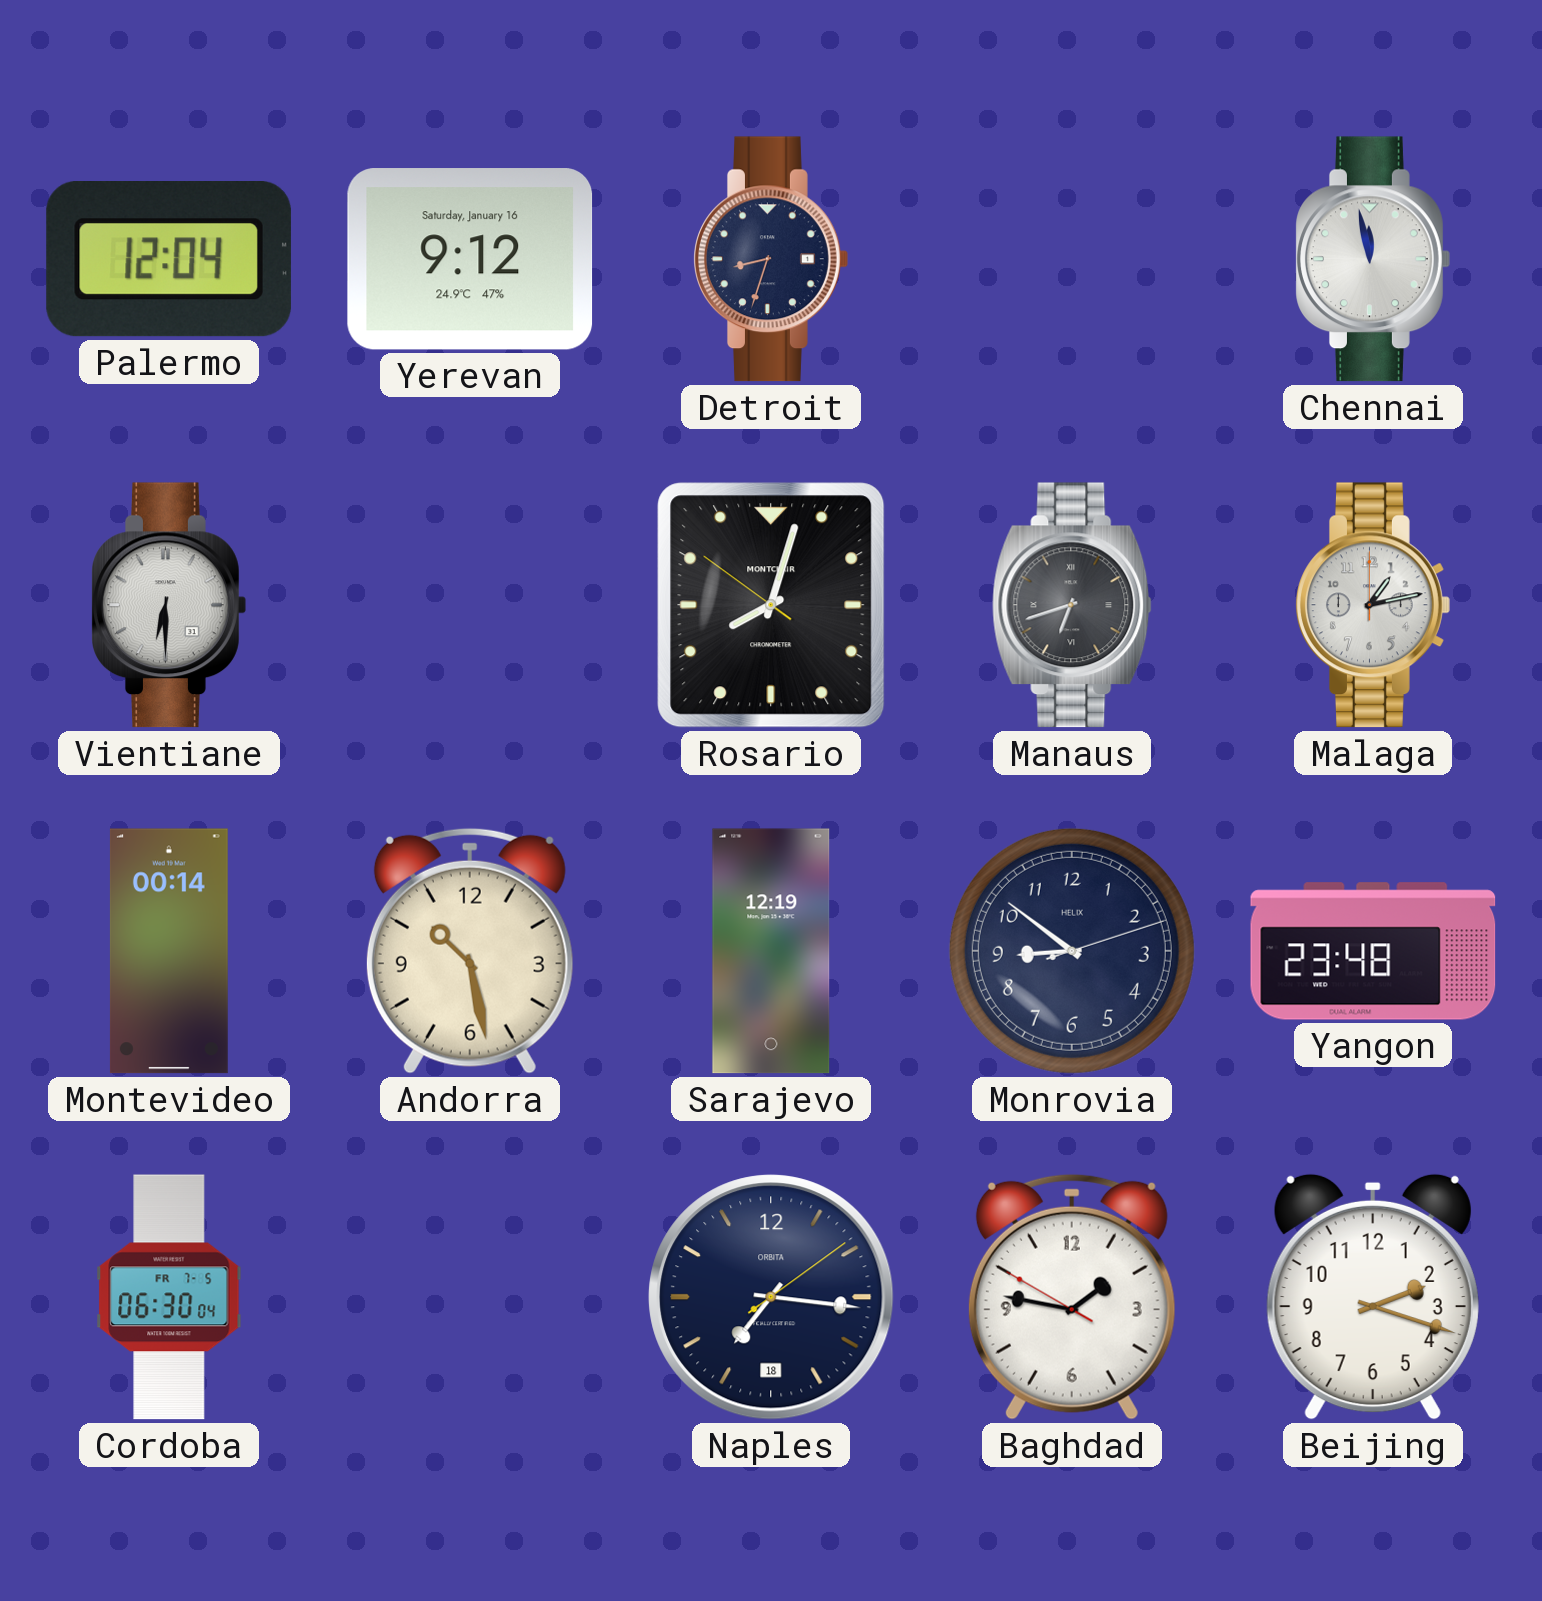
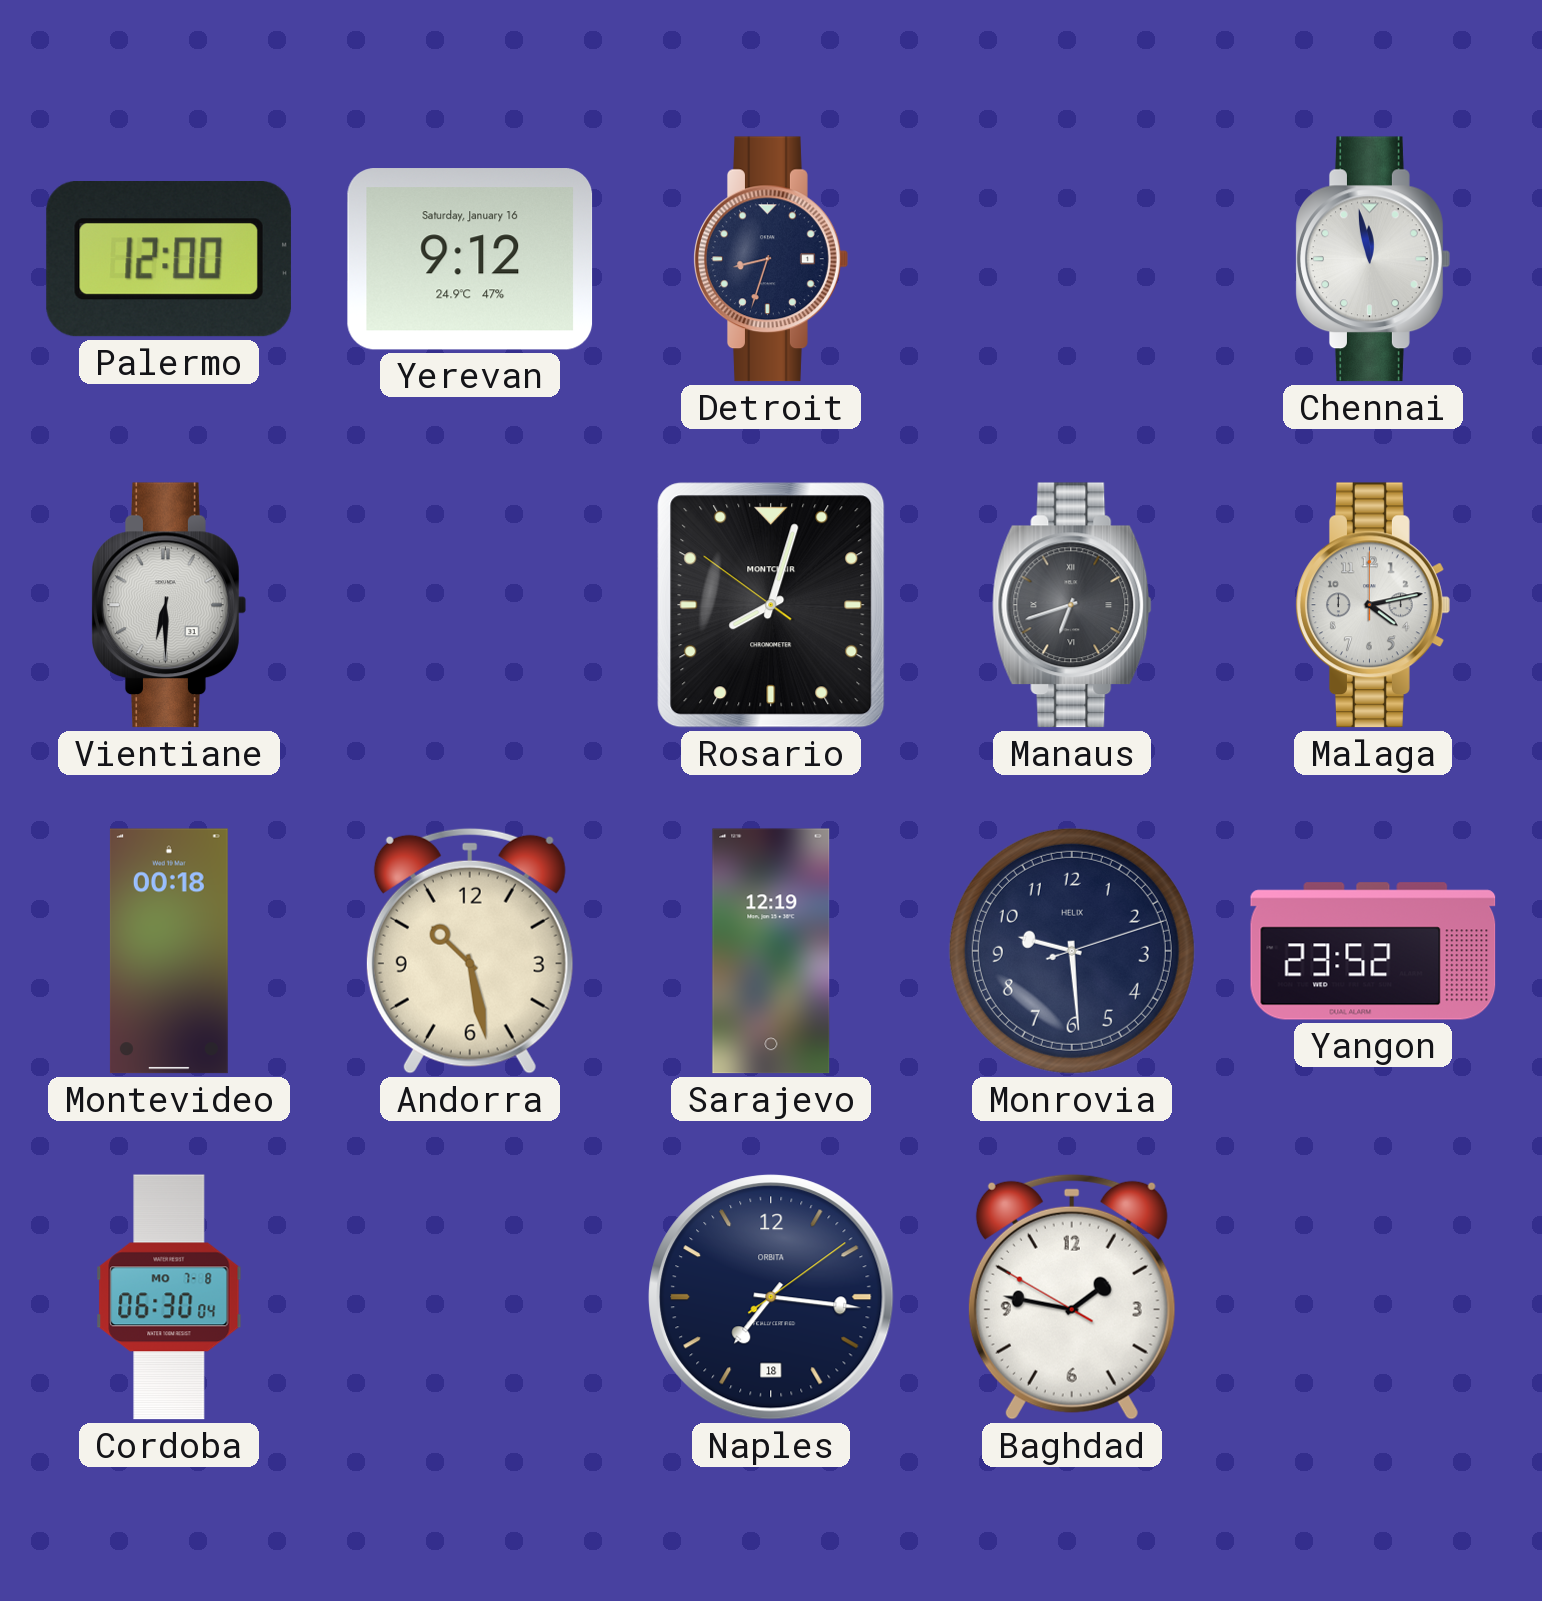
Palermo: 12:04 -> 12:00
Malaga: 1:13 -> 4:13
Montevideo: 00:14 -> 00:18
Monrovia: 8:51 -> 9:29
Yangon: 23:48 -> 23:52
Cordoba date: FR 7-5 -> MO 7-8
Beijing: 2:18 -> none
